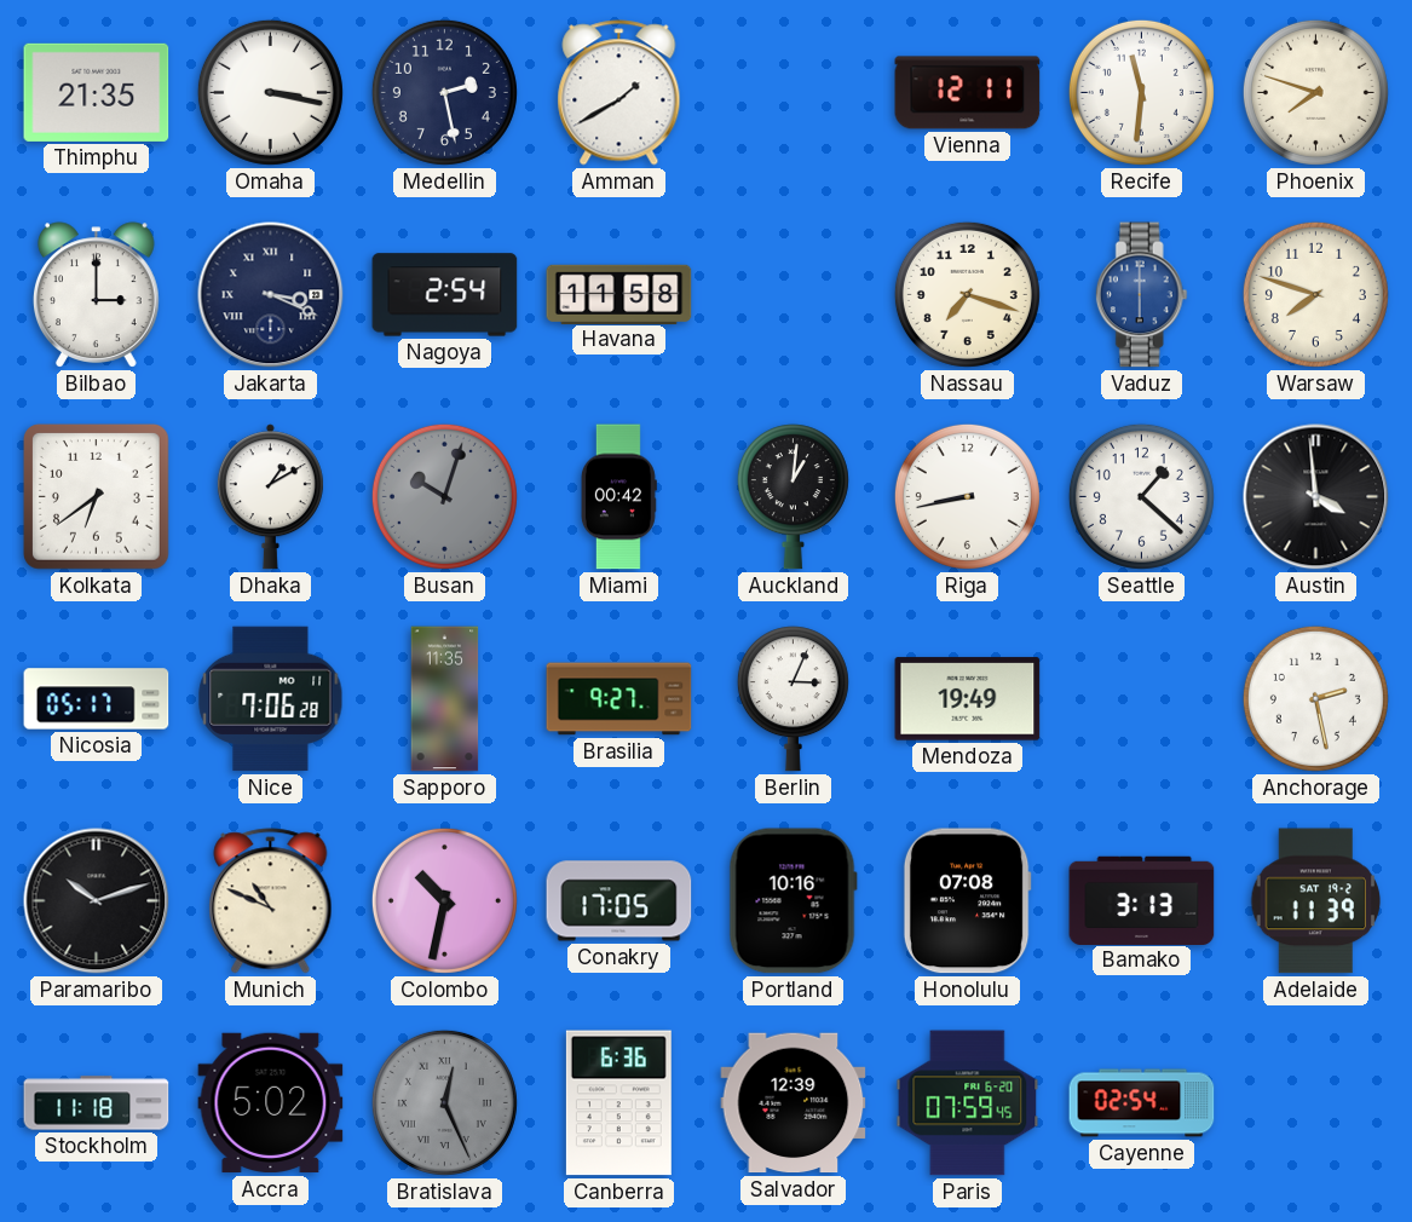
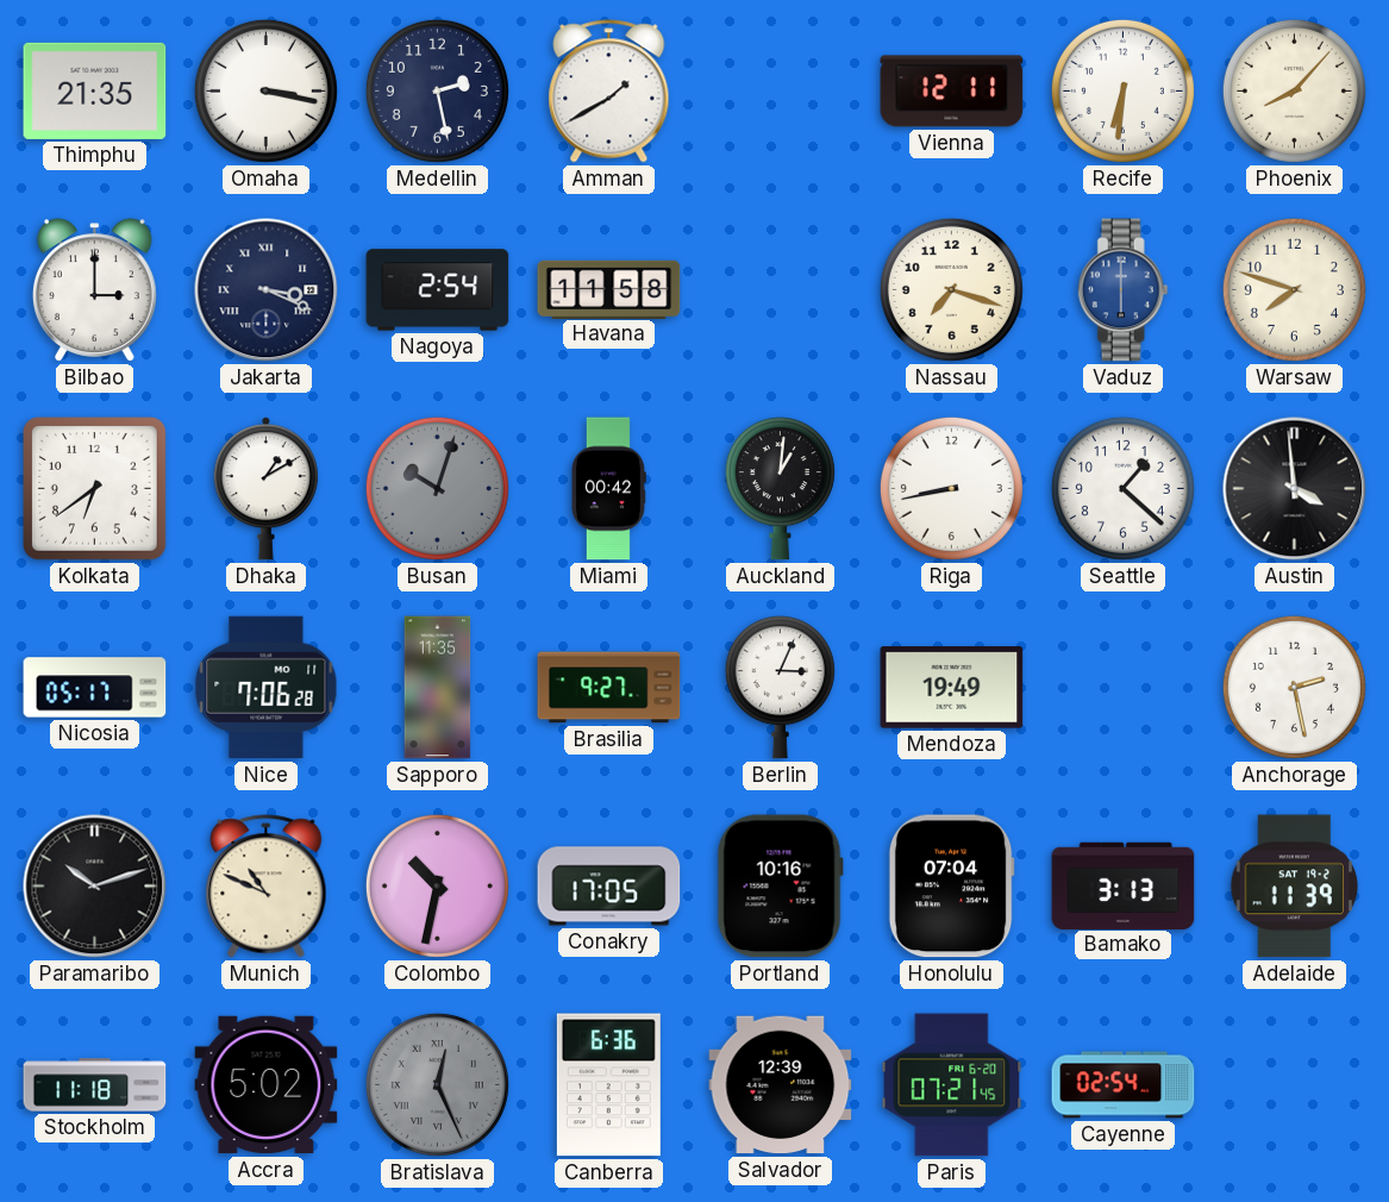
Recife: 11:31 -> 6:31
Phoenix: 7:48 -> 8:07
Honolulu: 07:08 -> 07:04
Paris: 07:59 -> 07:21
